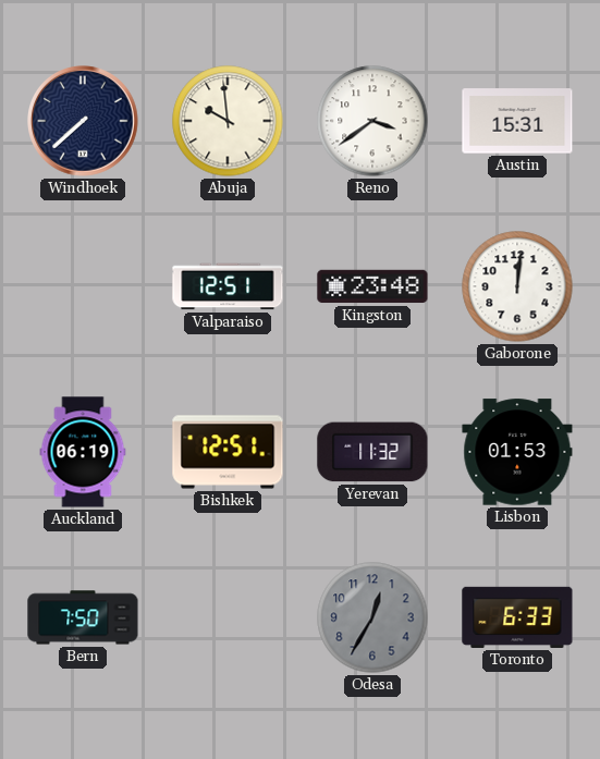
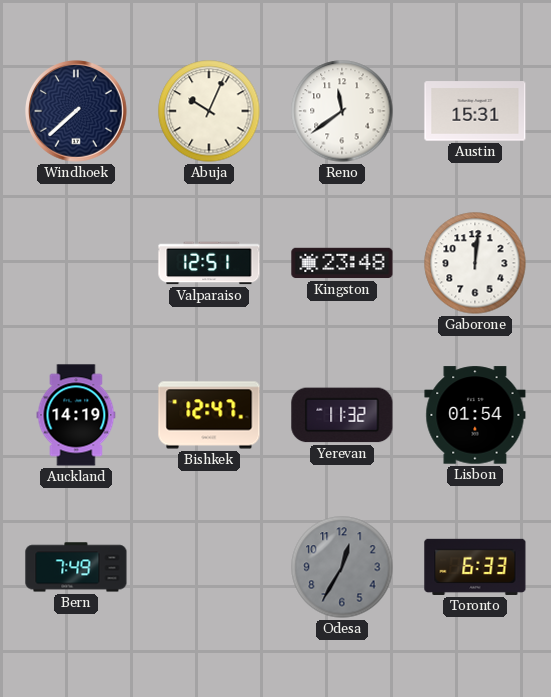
Abuja: 9:59 -> 10:04
Reno: 3:39 -> 11:39
Auckland: 06:19 -> 14:19
Bishkek: 12:51 -> 12:47
Lisbon: 01:53 -> 01:54
Bern: 7:50 -> 7:49
